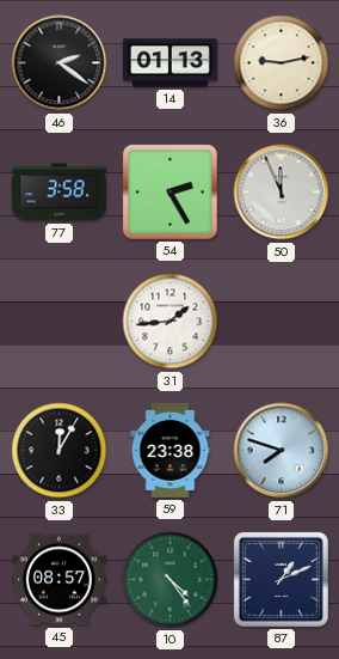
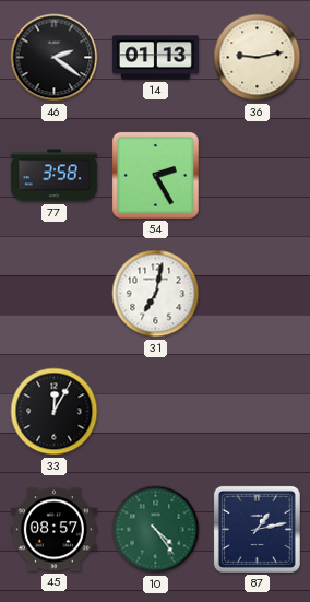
50: 11:56 -> none
31: 1:44 -> 7:02
59: 23:38 -> none
71: 7:48 -> none
87: 1:11 -> 1:13
